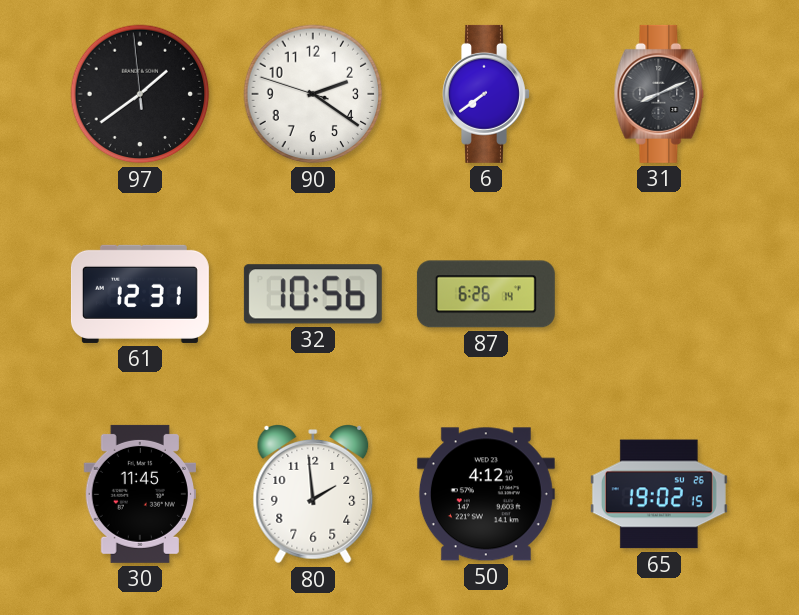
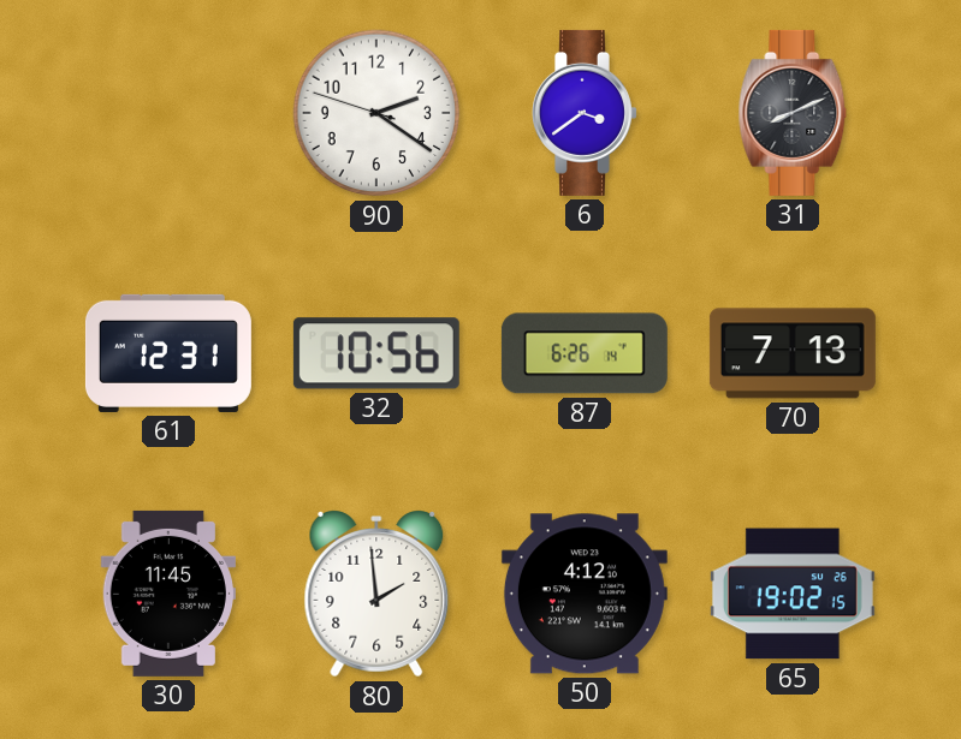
97: 1:38 -> none
6: 7:39 -> 3:39
70: none -> 7:13
